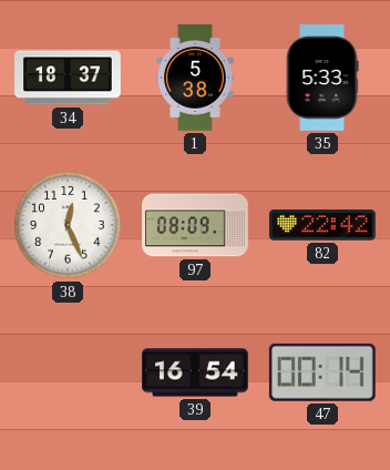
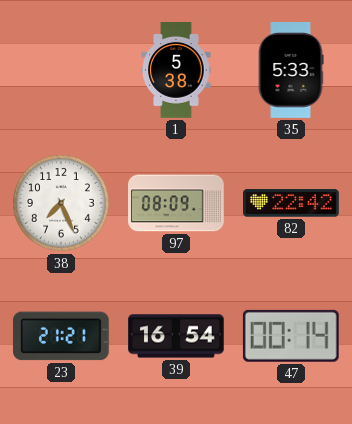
34: 18:37 -> none
38: 12:26 -> 7:26
23: none -> 21:21
